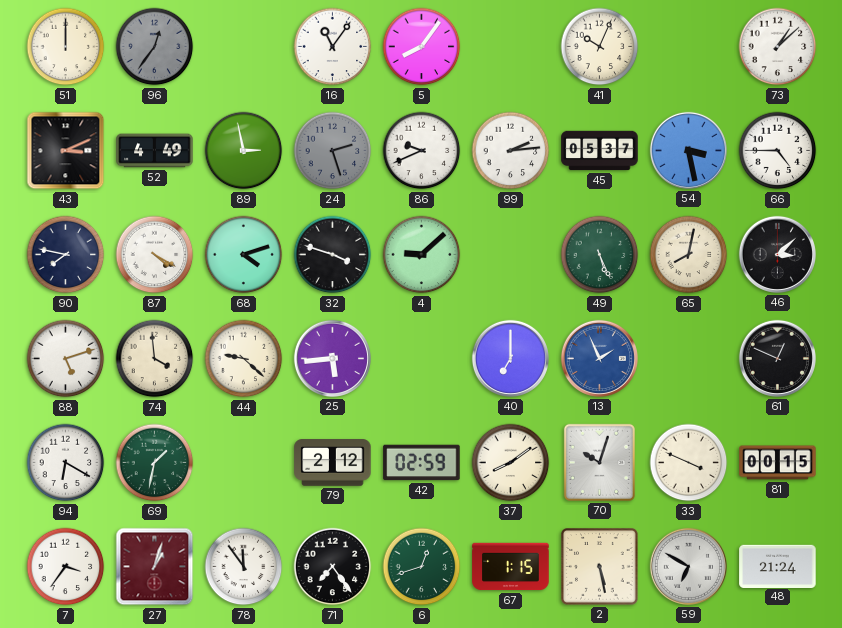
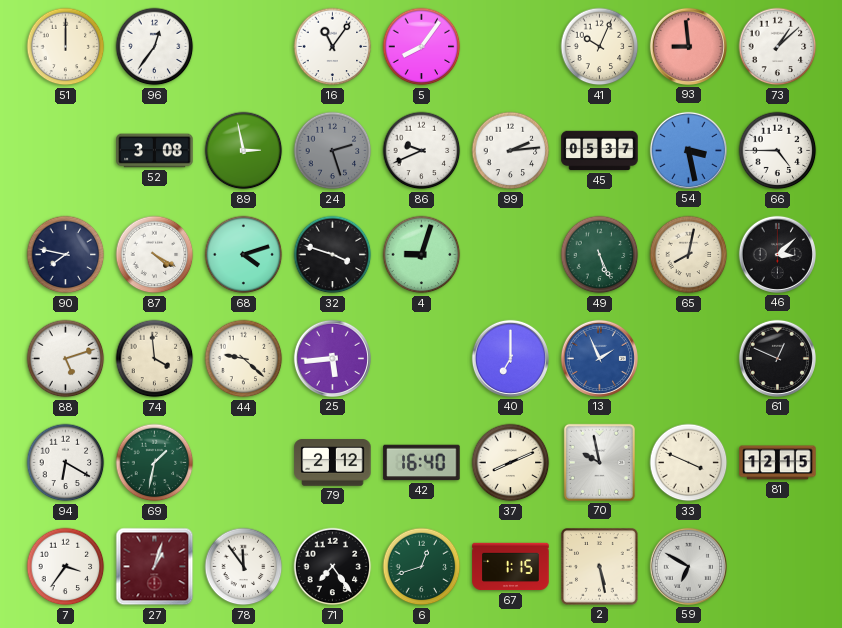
96 dial: grey -> white
93: none -> 8:59
43: 3:11 -> none
52: 4:49 -> 3:08
4: 9:08 -> 9:03
42: 02:59 -> 16:40
37: 8:09 -> 8:11
70: 10:03 -> 9:58
81: 00:15 -> 12:15
48: 21:24 -> none
